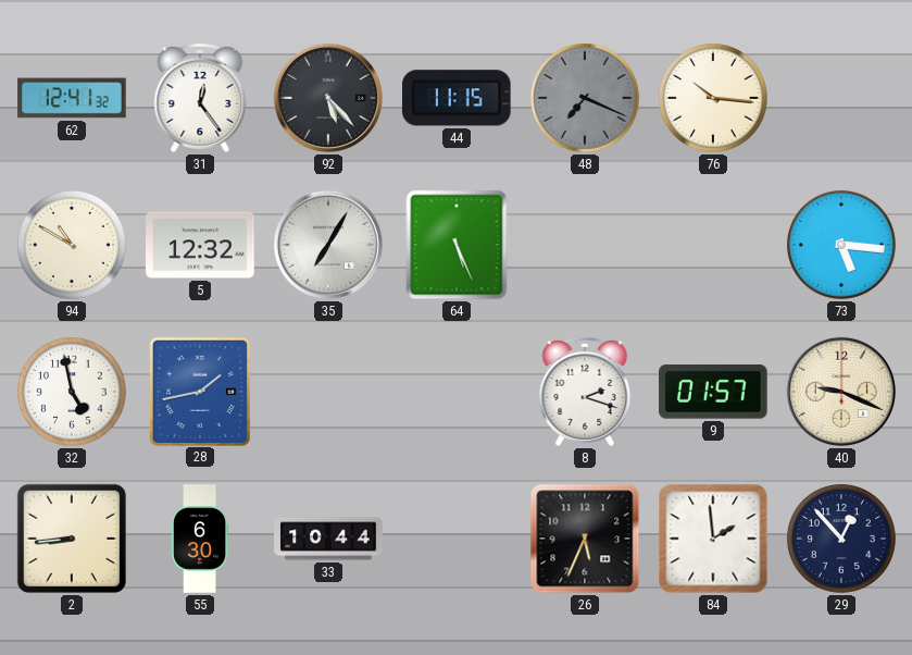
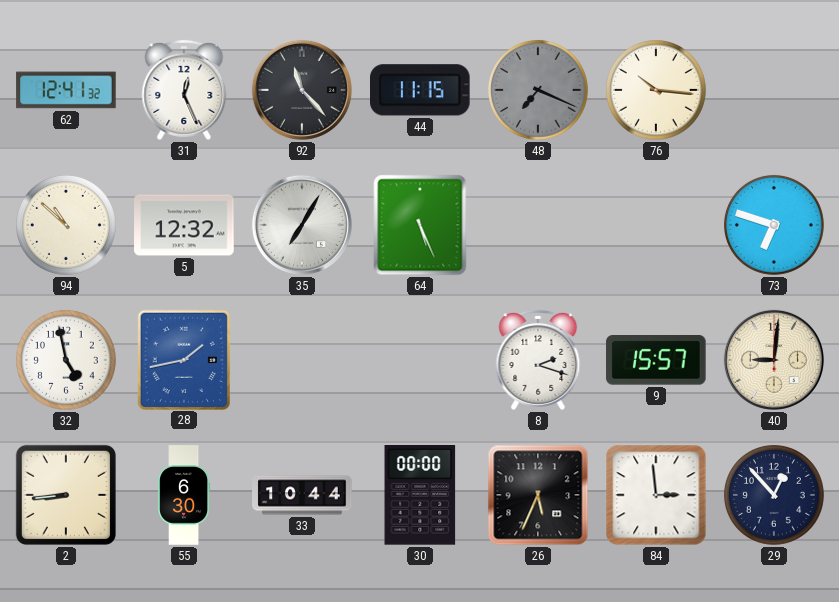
31: 12:24 -> 12:26
92: 5:23 -> 11:23
94: 10:50 -> 10:52
73: 5:16 -> 6:48
9: 01:57 -> 15:57
40: 9:19 -> 9:01
30: none -> 00:00
84: 1:59 -> 2:59
